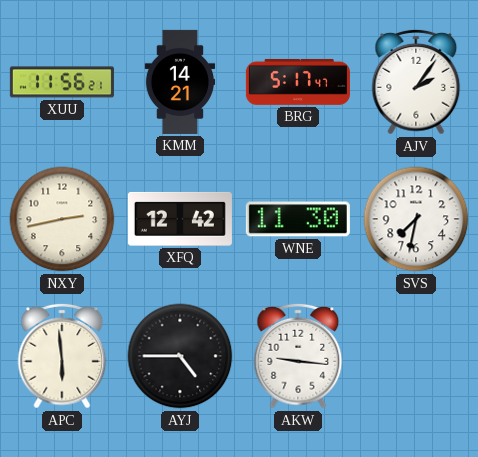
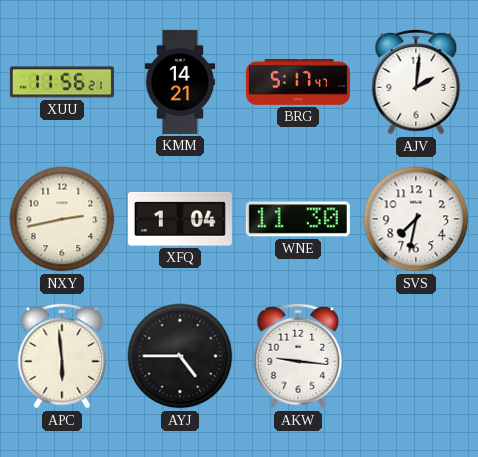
AJV: 2:06 -> 2:01
XFQ: 12:42 -> 1:04
